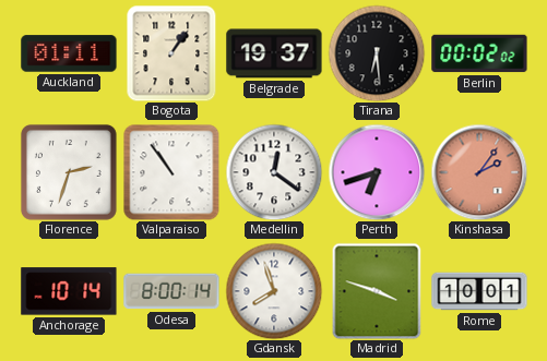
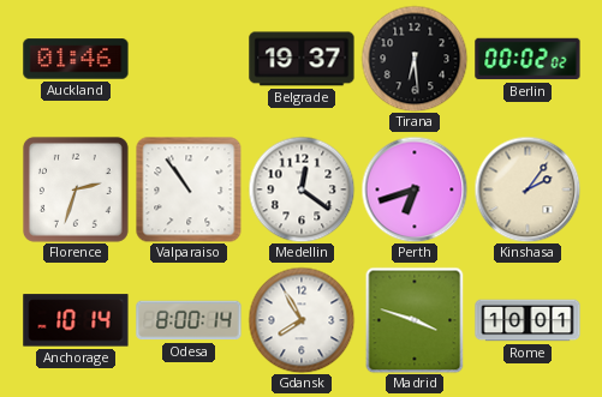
Auckland: 01:11 -> 01:46
Bogota: 1:06 -> none
Kinshasa dial: salmon -> cream
Gdansk: 7:57 -> 7:55
